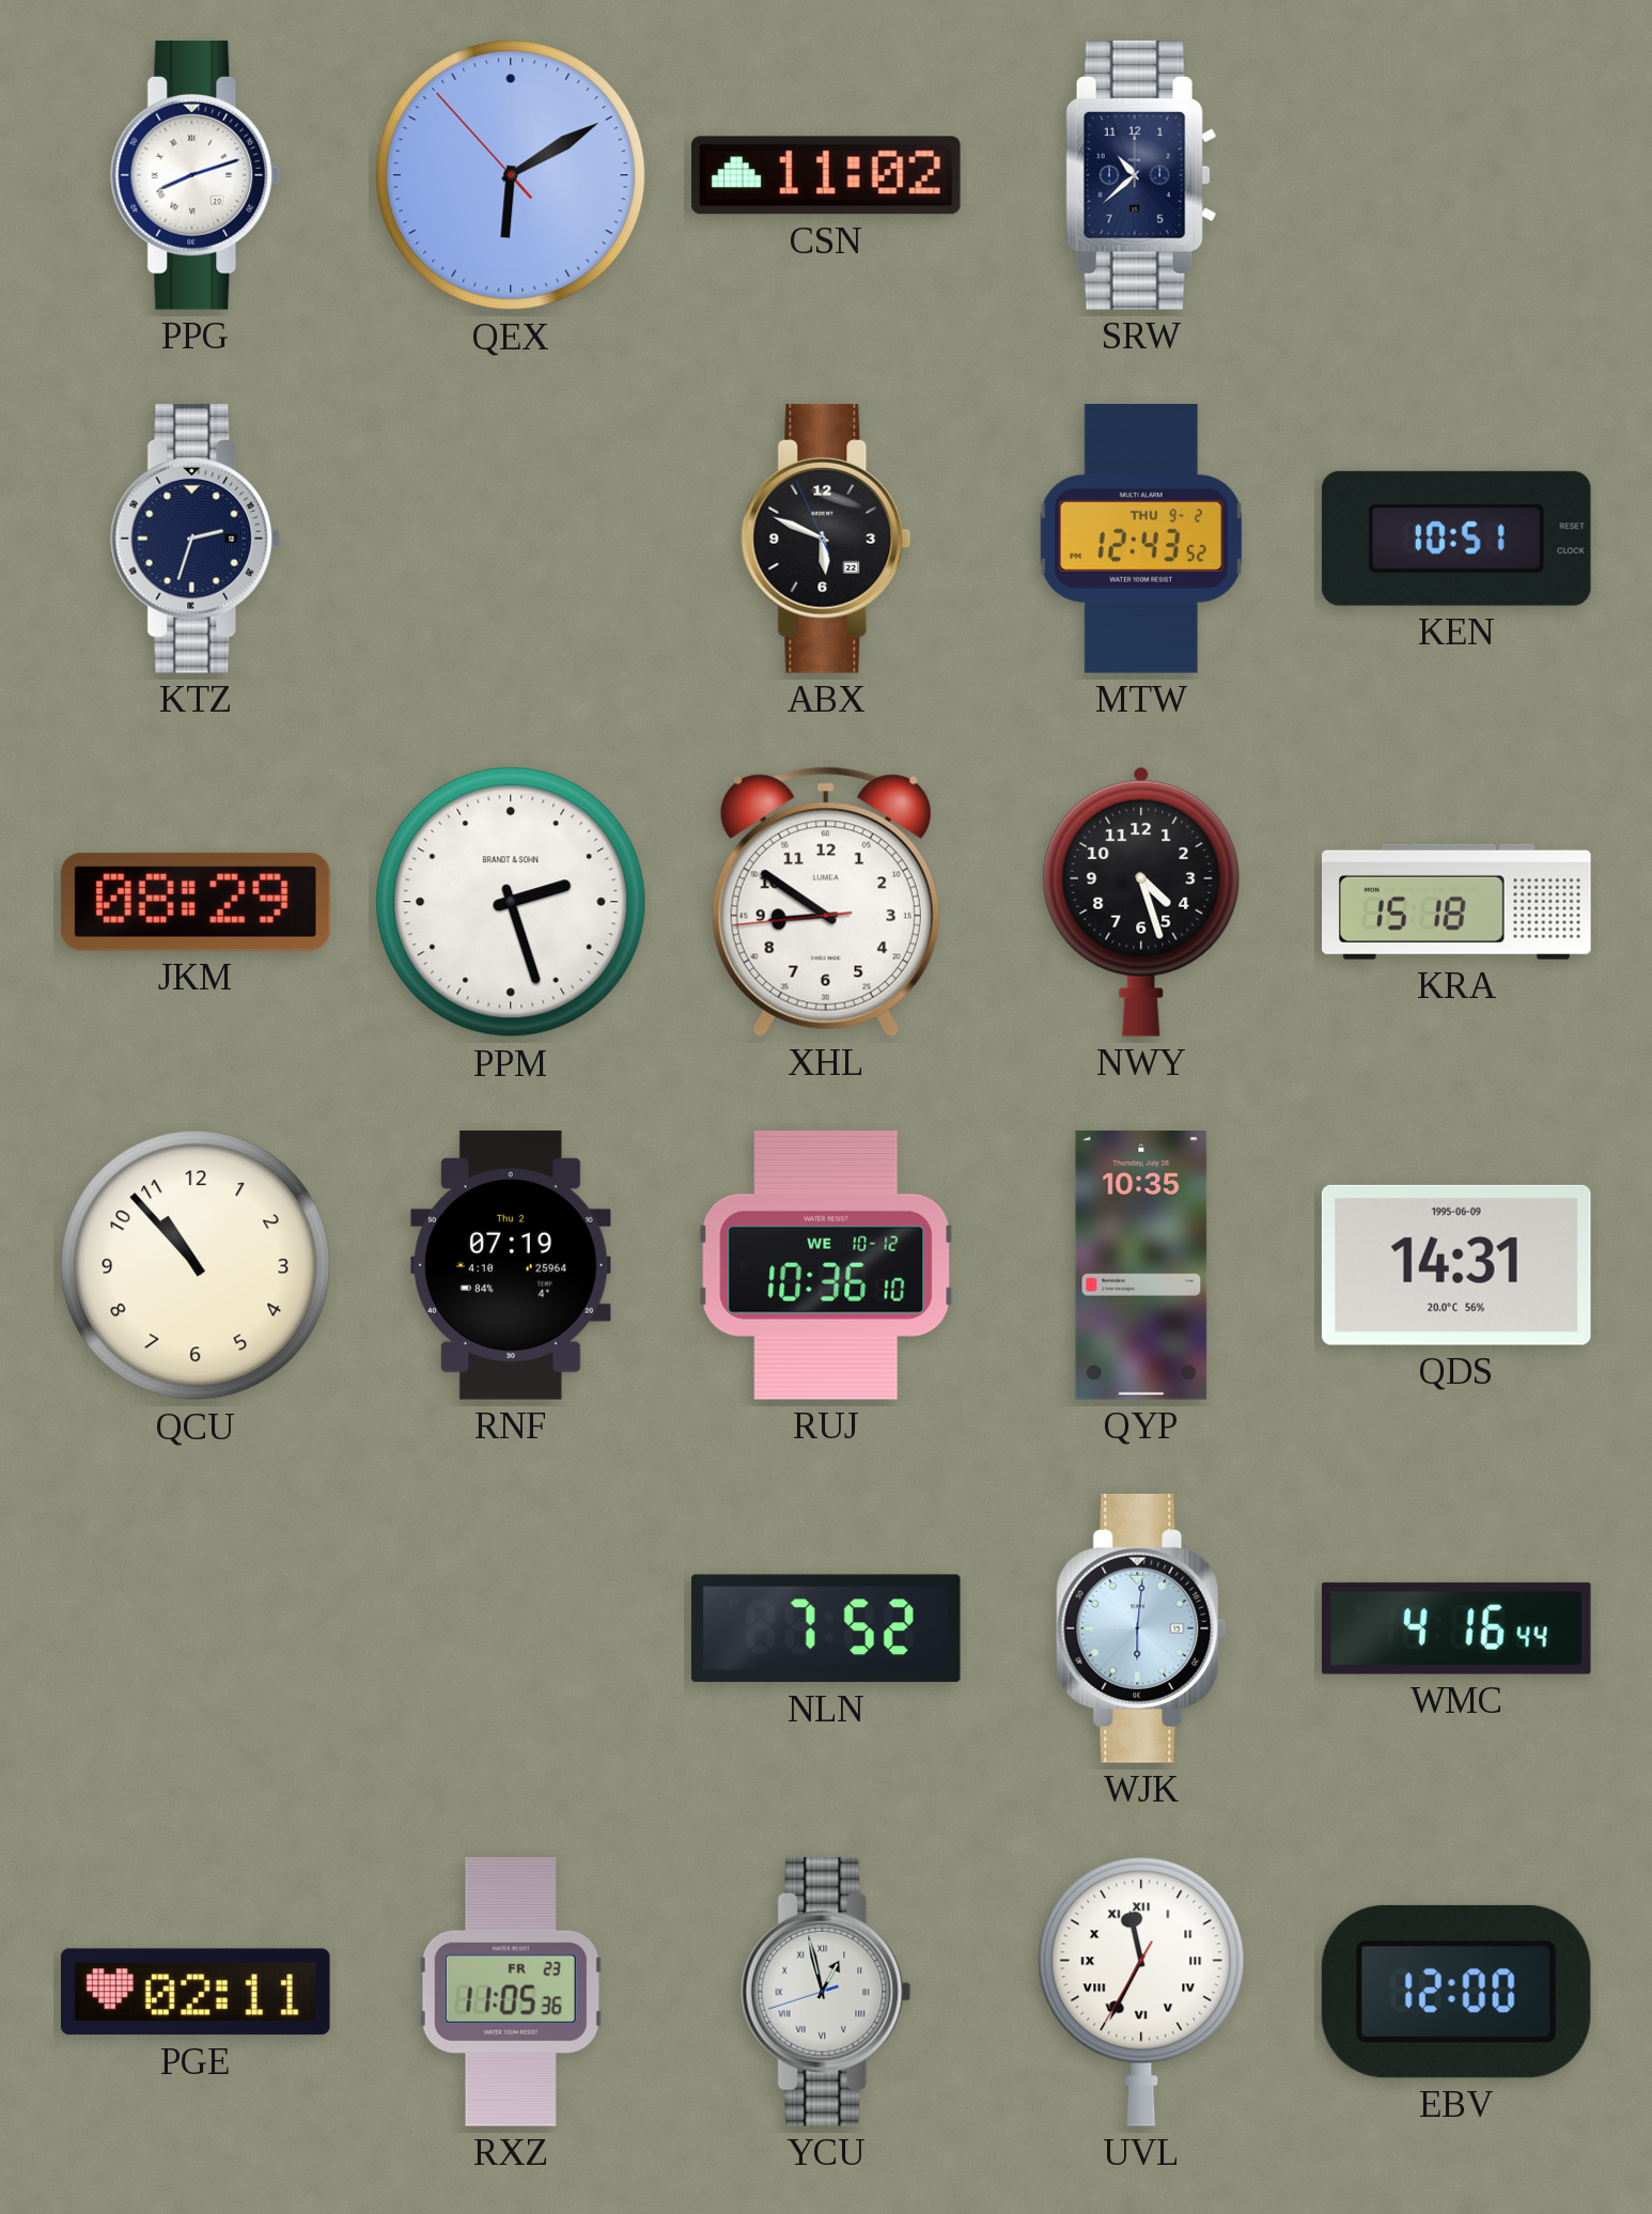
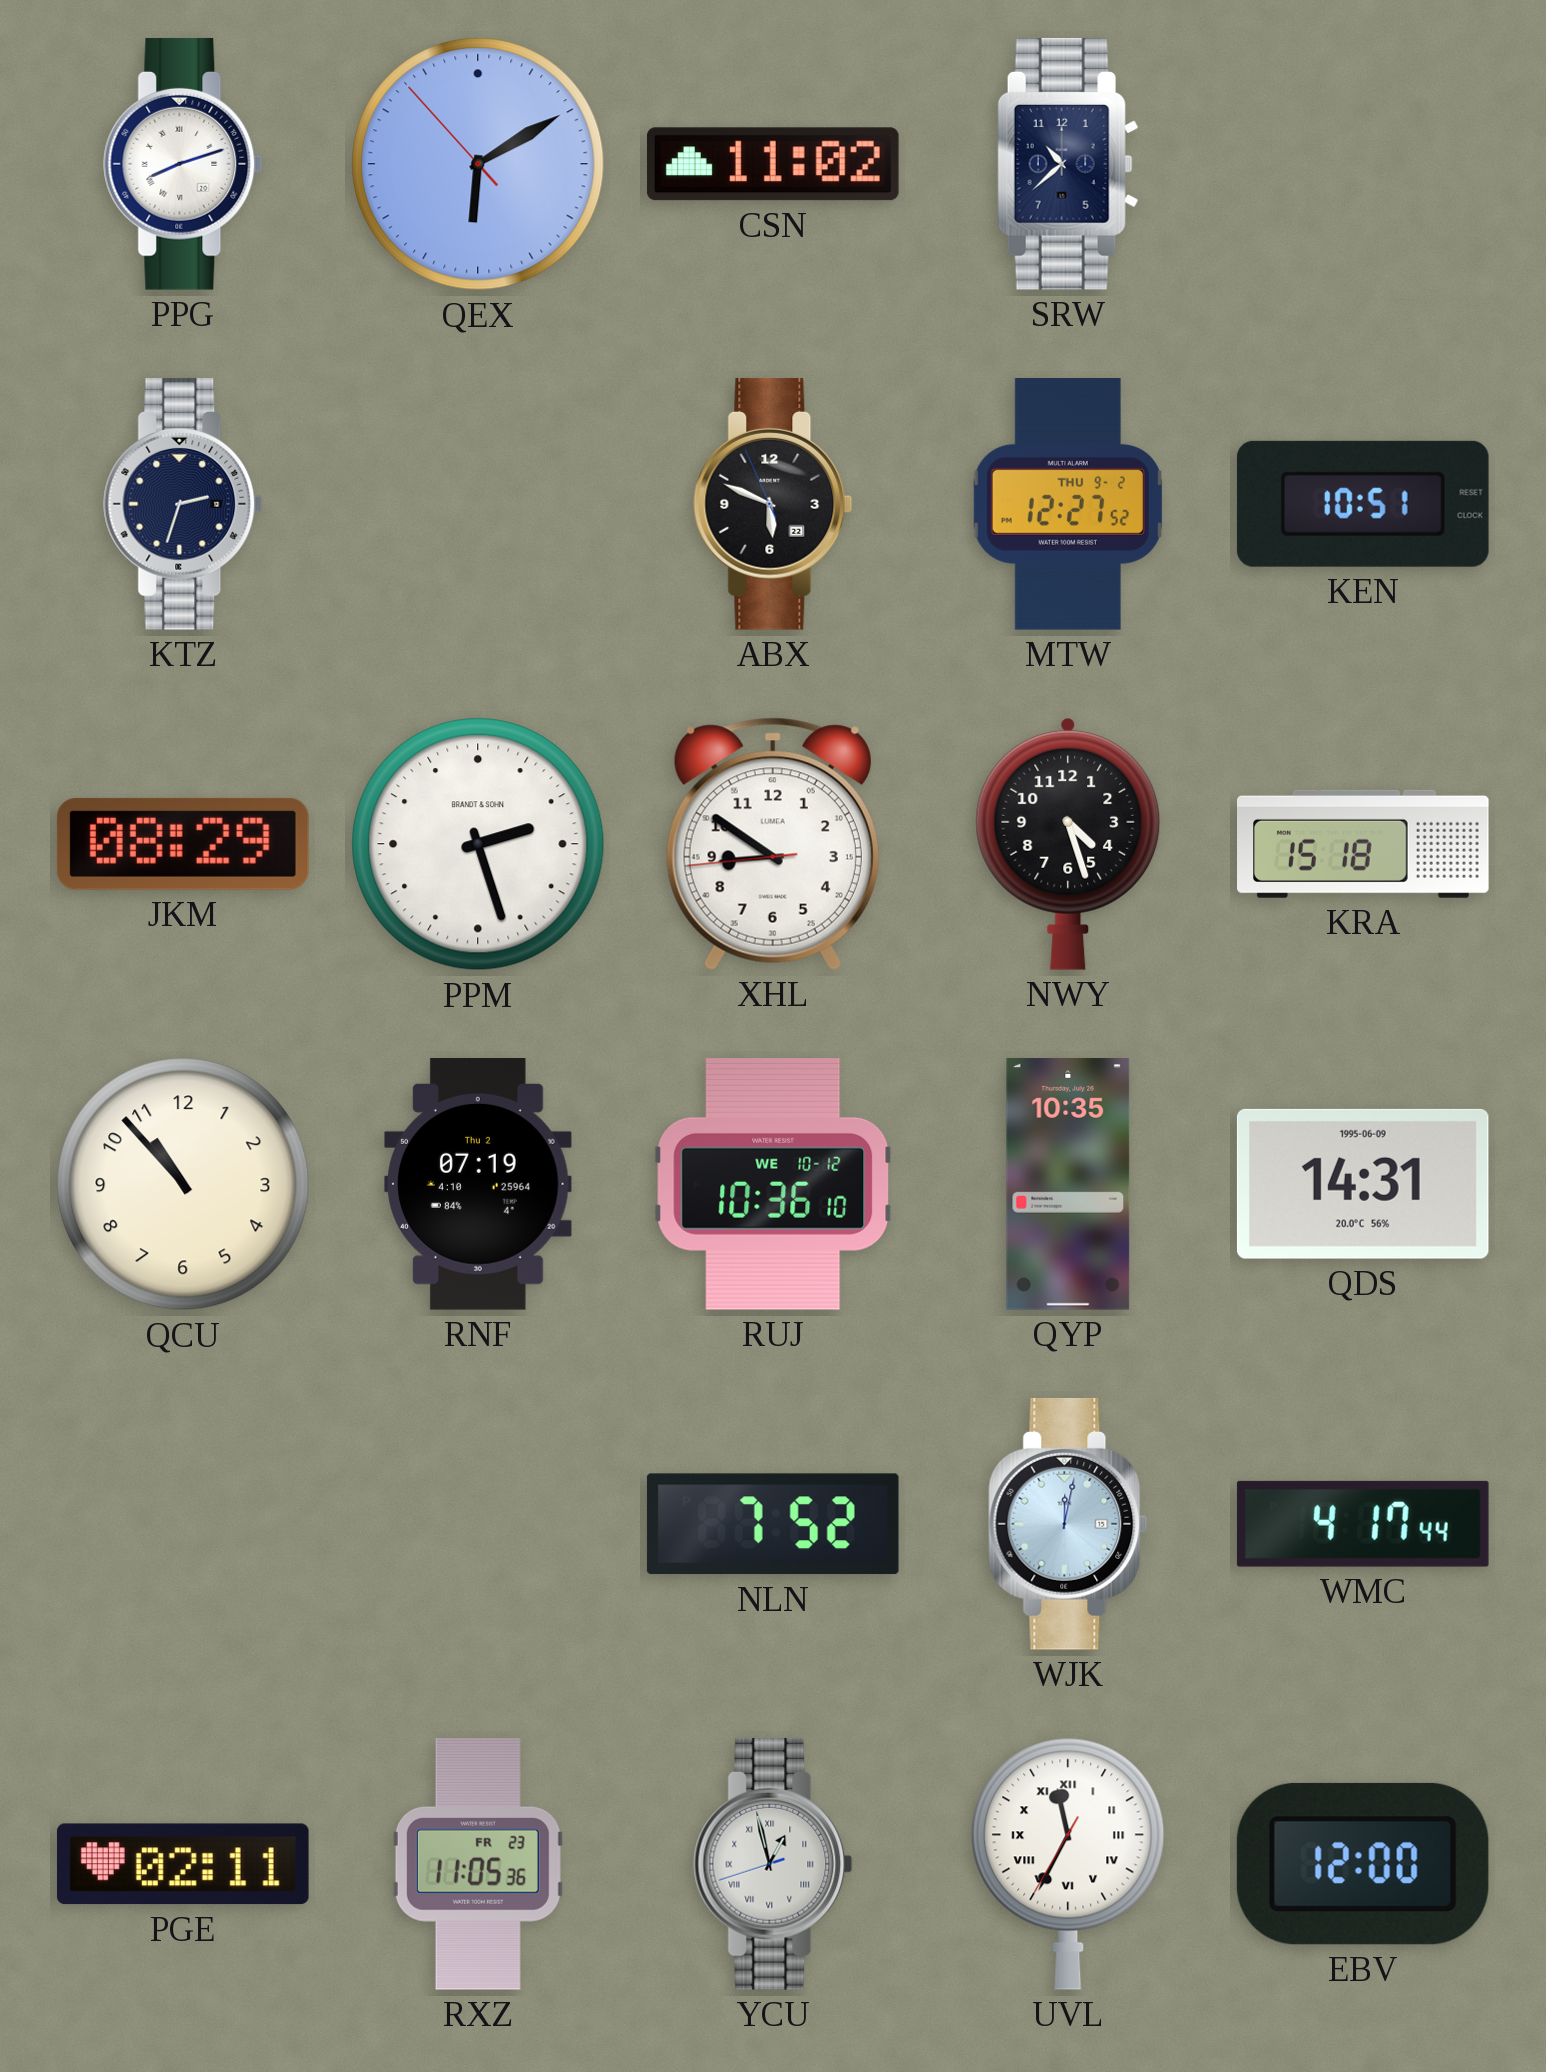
MTW: 12:43 -> 12:27
WJK: 6:01 -> 12:02
WMC: 4:16 -> 4:17
